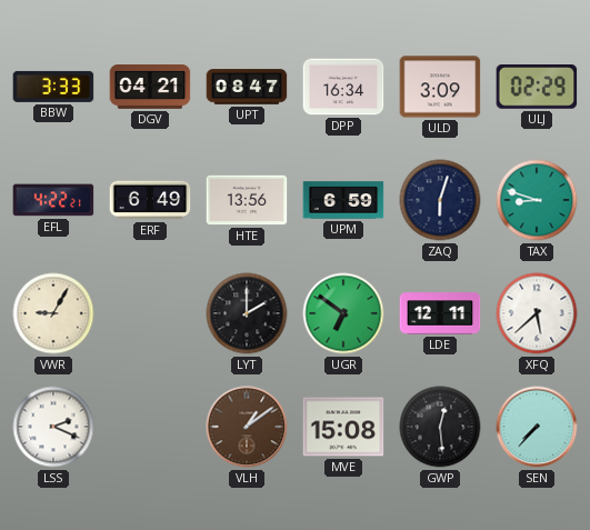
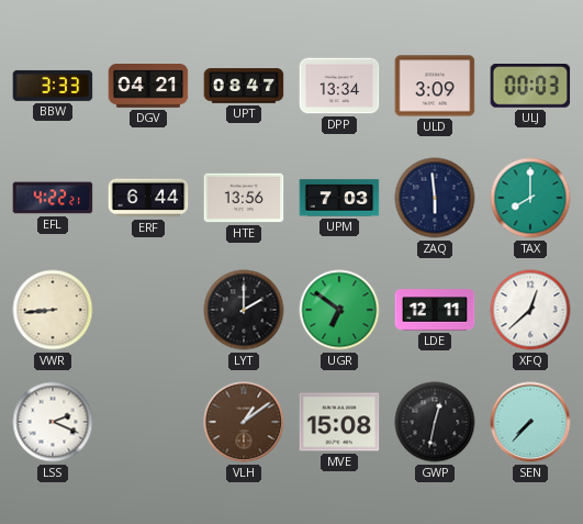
DPP: 16:34 -> 13:34
ULJ: 02:29 -> 00:03
ERF: 6:49 -> 6:44
UPM: 6:59 -> 7:03
ZAQ: 6:03 -> 5:59
TAX: 8:48 -> 8:00
VWR: 9:05 -> 8:44
XFQ: 5:38 -> 12:38
GWP: 12:29 -> 12:32
